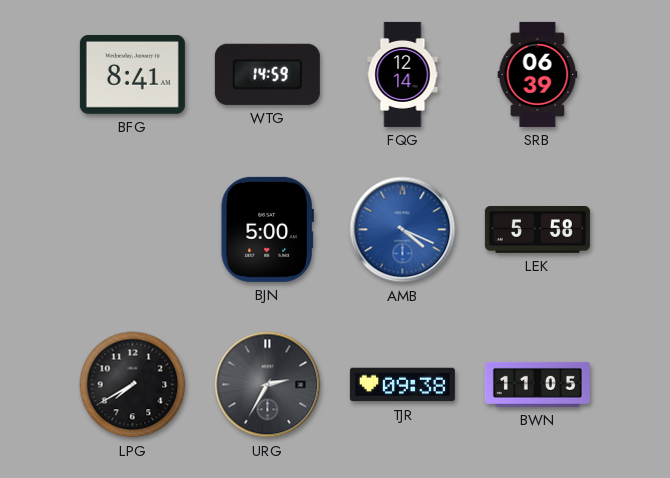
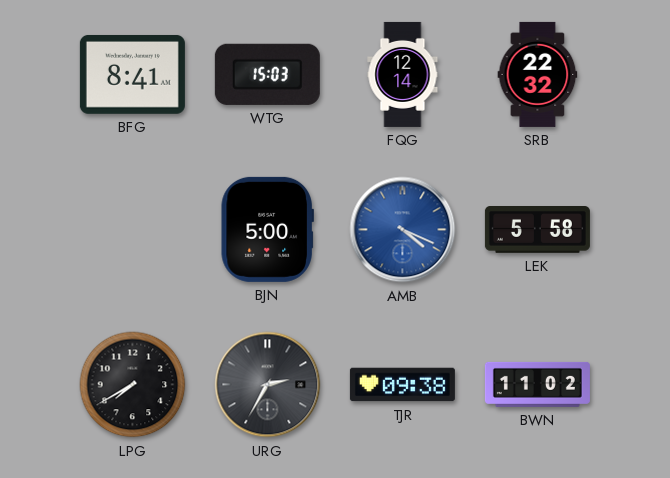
WTG: 14:59 -> 15:03
SRB: 06:39 -> 22:32
BWN: 11:05 -> 11:02
